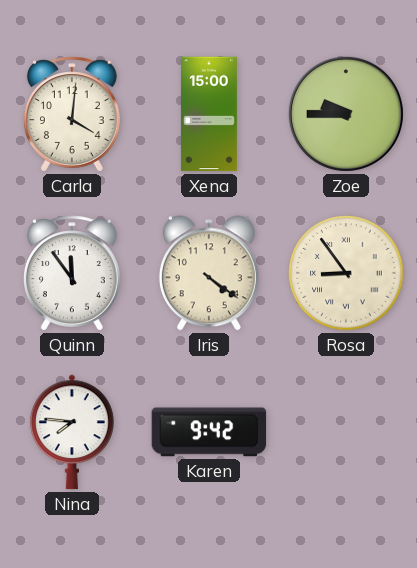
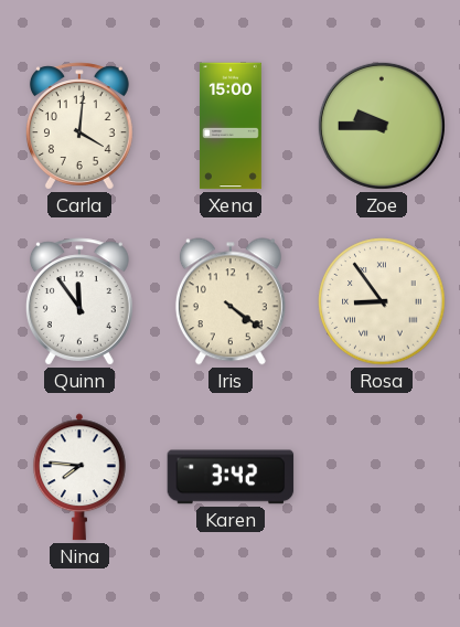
Karen: 9:42 -> 3:42
